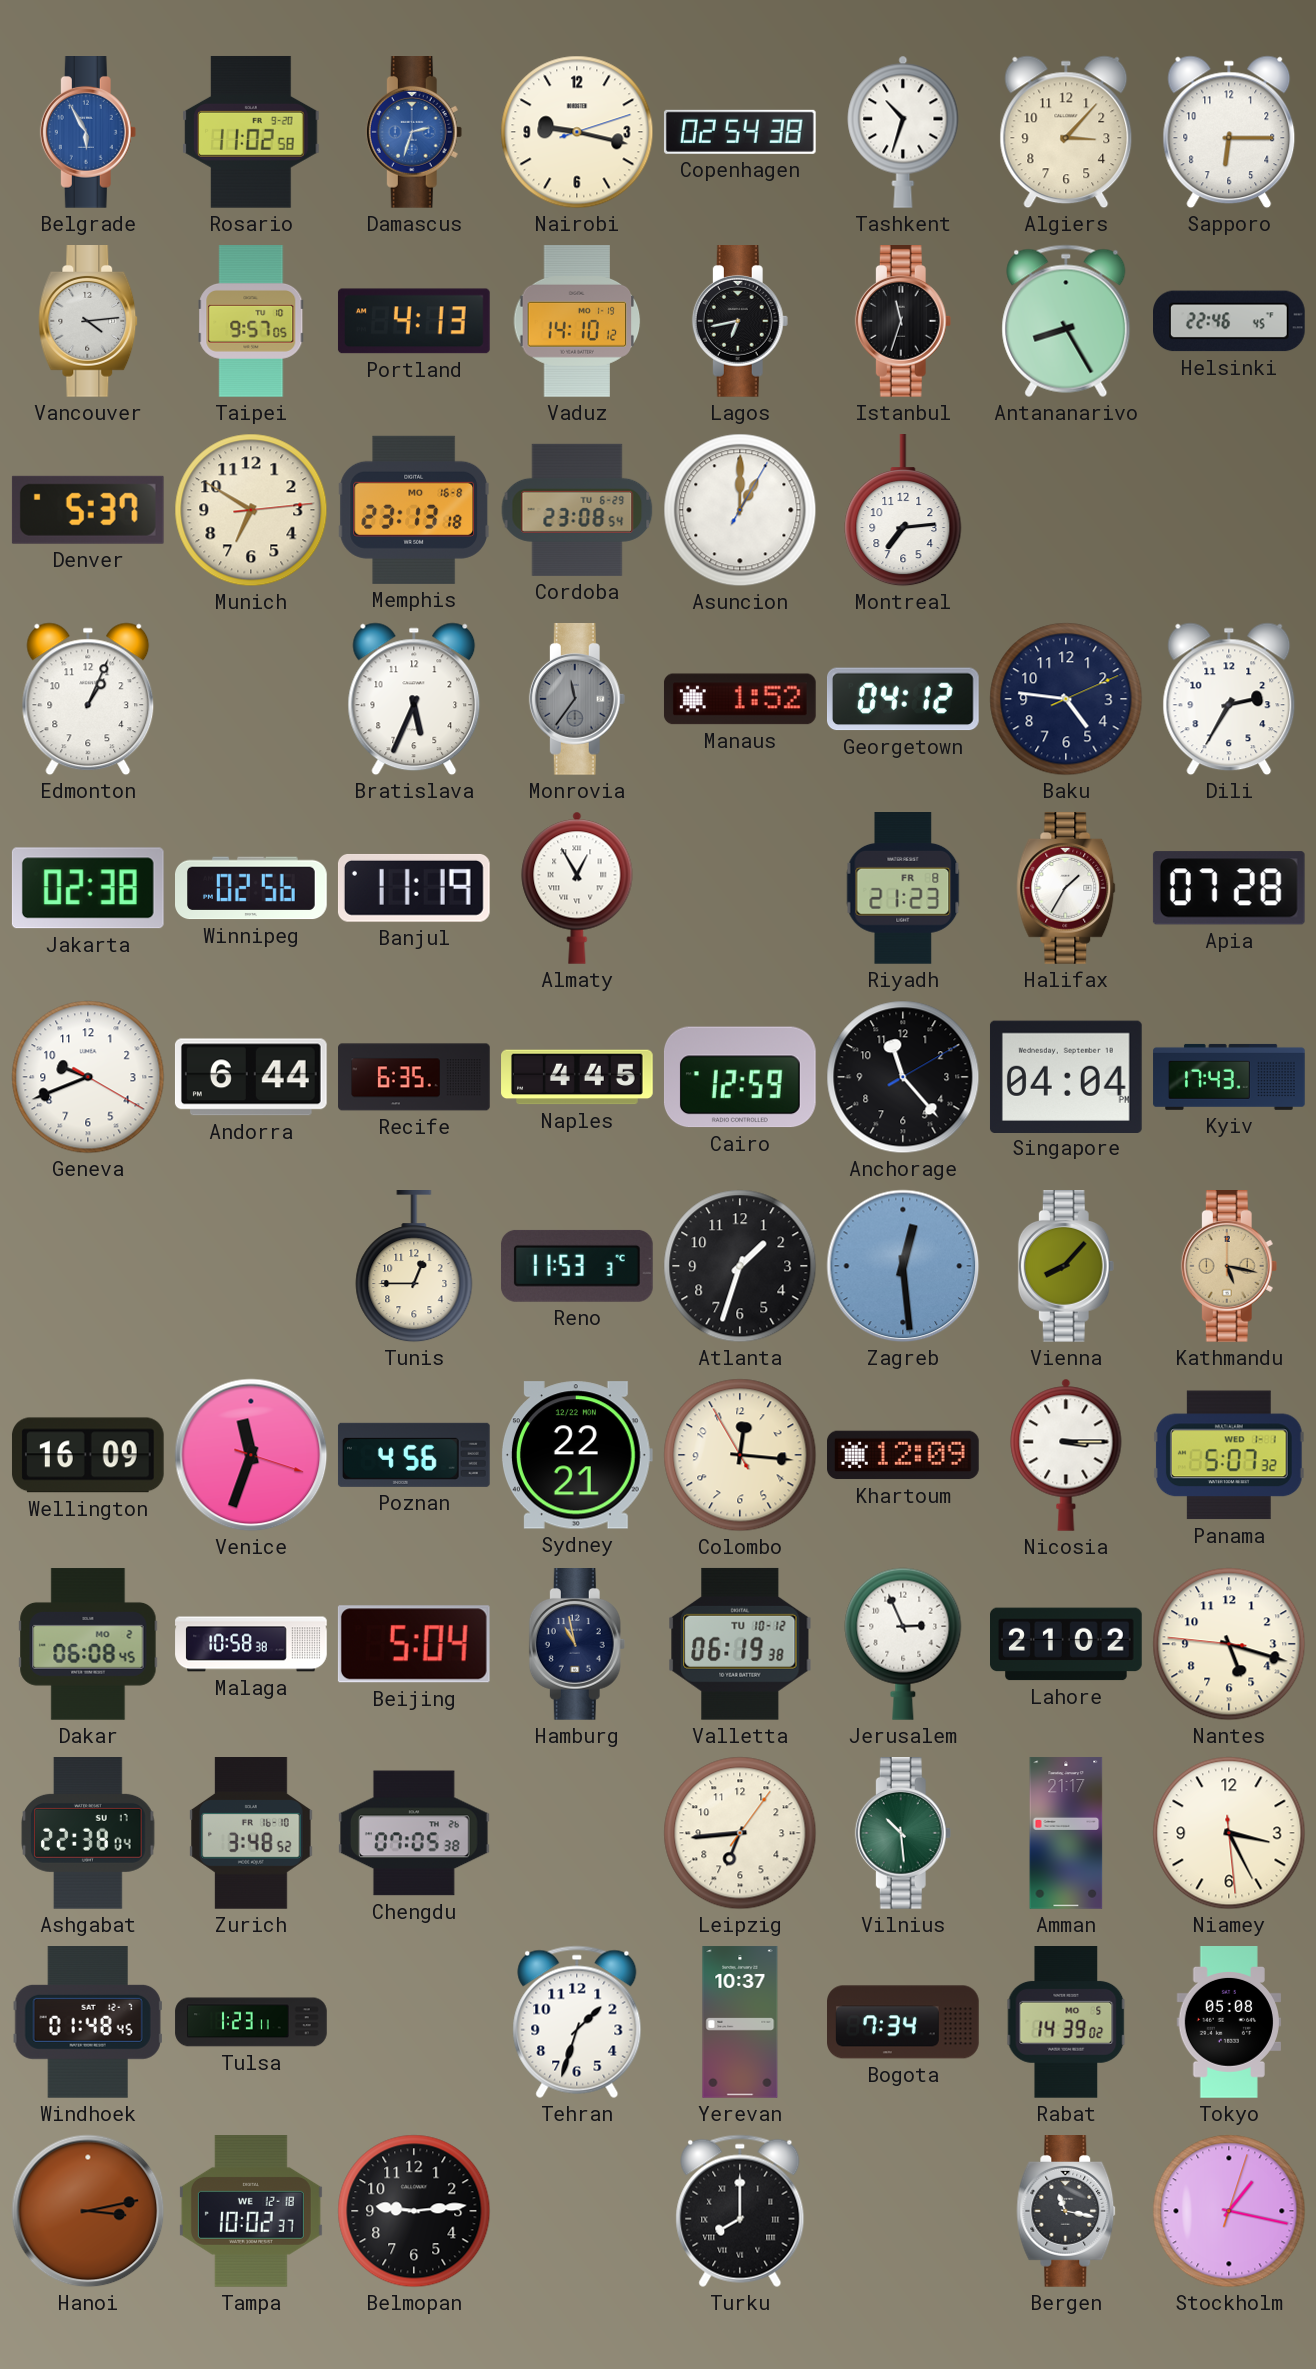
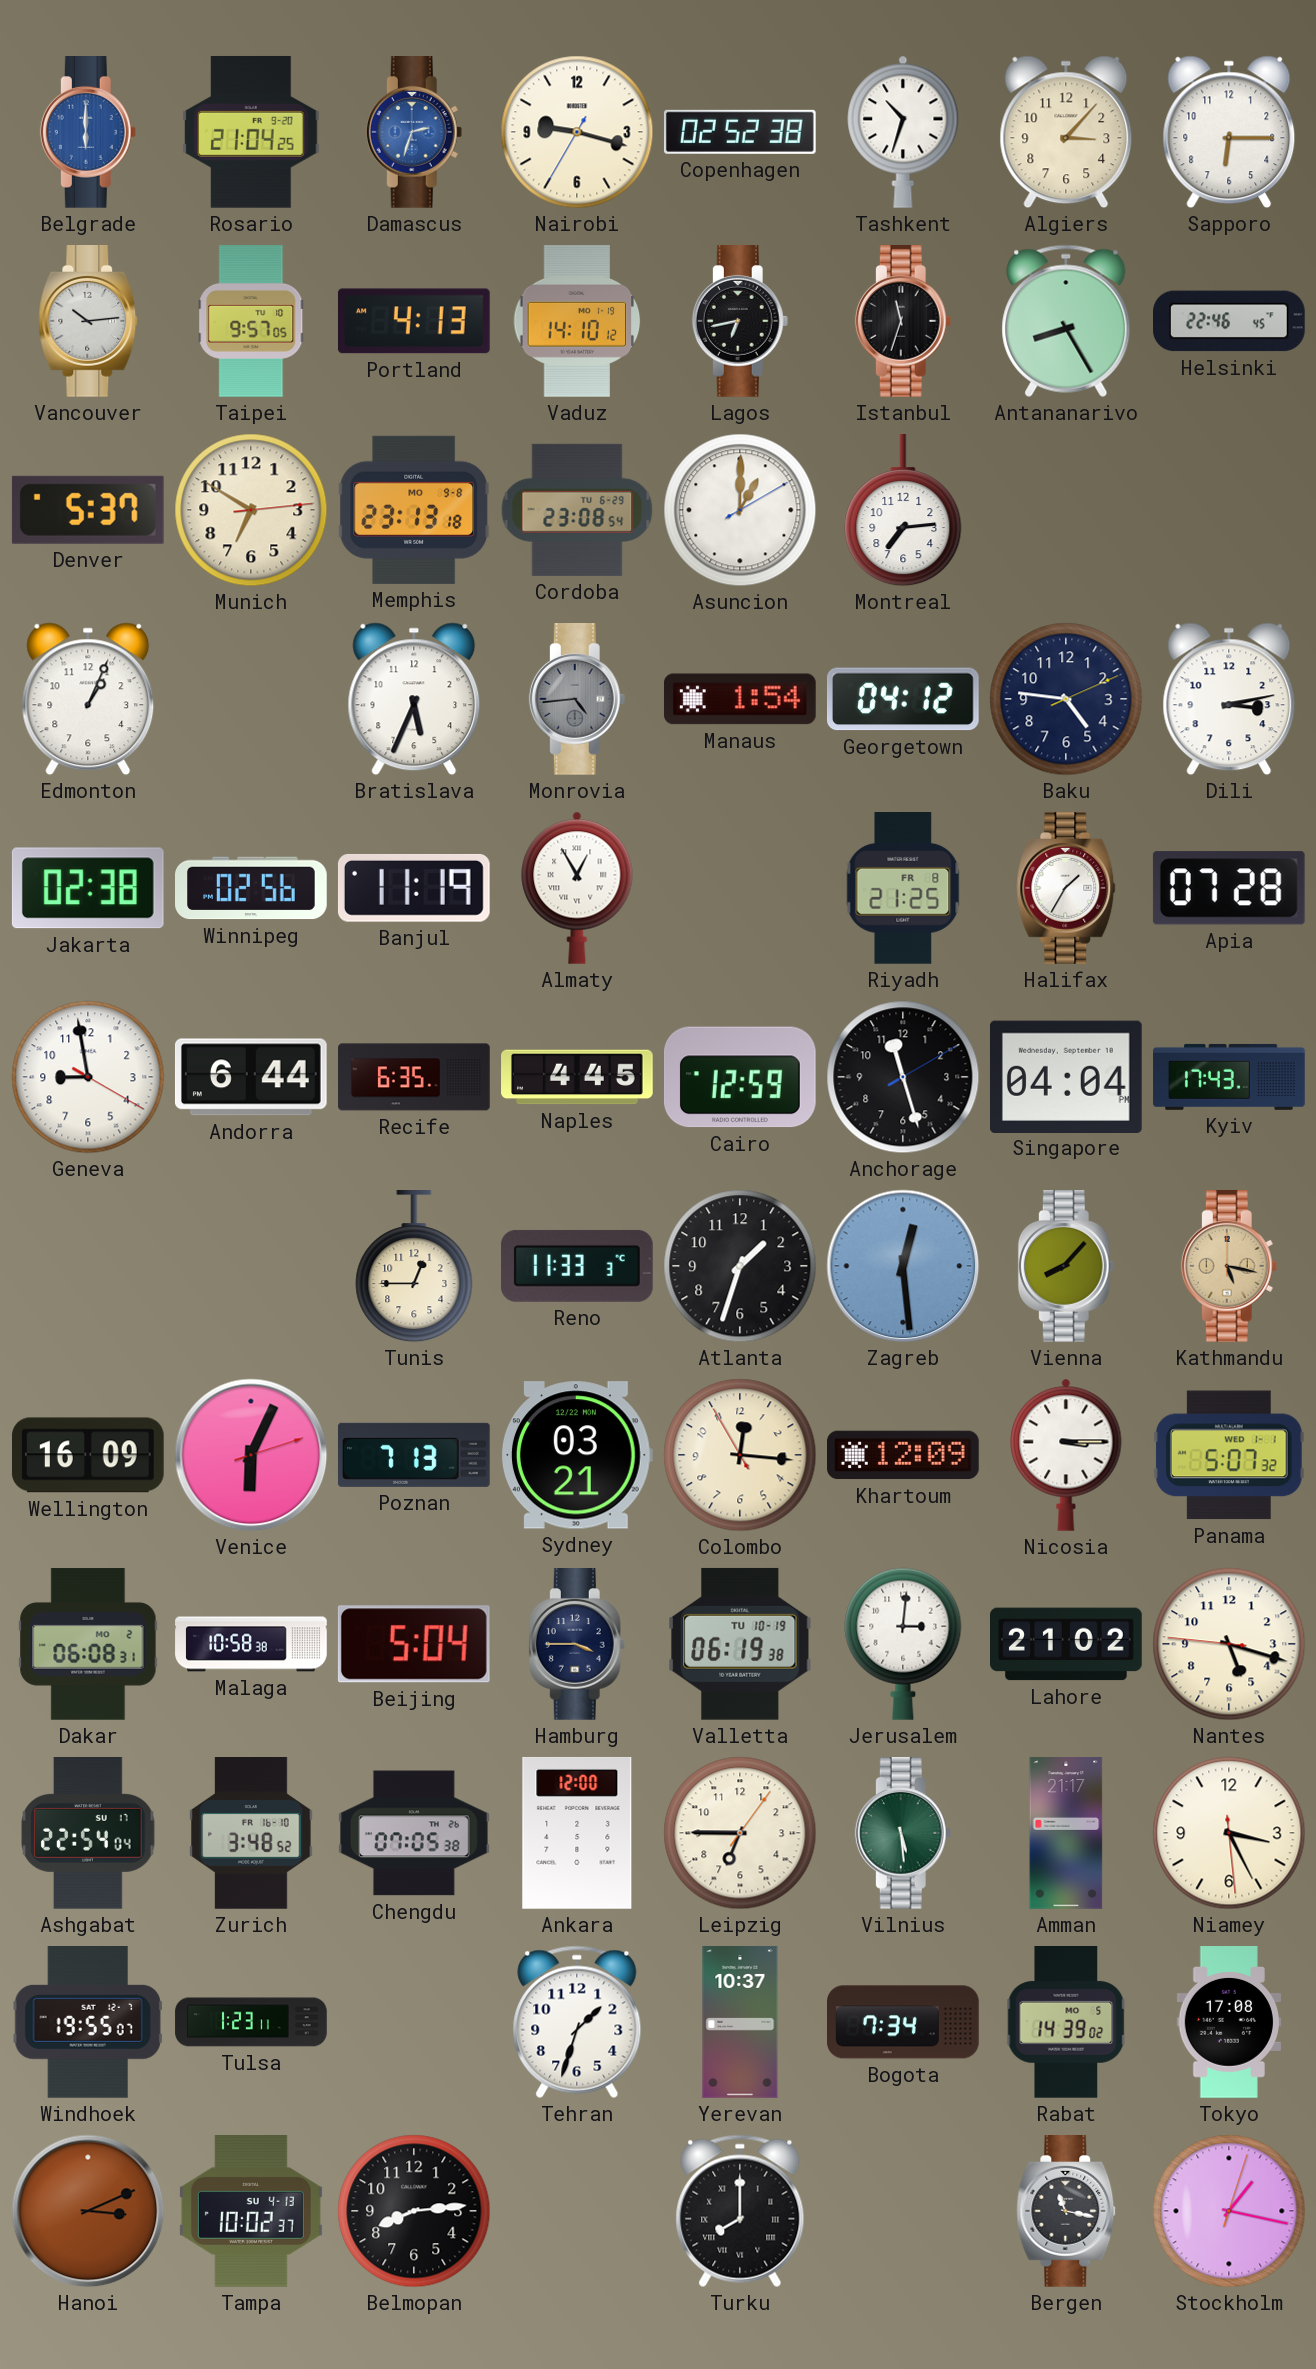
Belgrade: 5:55 -> 6:00
Rosario: 11:02 -> 21:04
Nairobi: 9:17:12 -> 9:17:35
Copenhagen: 02:54 -> 02:52
Vancouver: 4:14 -> 10:14
Memphis date: MO 16-8 -> MO 9-8
Asuncion: 1:00:05 -> 1:00:10
Monrovia: 11:36 -> 4:44
Manaus: 1:52 -> 1:54
Dili: 2:35 -> 3:13
Riyadh: 21:23 -> 21:25
Geneva: 9:41 -> 8:58
Anchorage: 11:23 -> 11:27
Reno: 11:53 -> 11:33
Venice: 11:33 -> 6:04
Poznan: 4:56 -> 7:13
Sydney: 22:21 -> 03:21
Dakar: 06:08:45 -> 06:08:31
Hamburg: 10:58 -> 3:45
Valletta date: TU 10-12 -> TU 10-19
Jerusalem: 2:56 -> 3:01
Ashgabat: 22:38 -> 22:54
Ankara: none -> 12:00
Leipzig: 6:44 -> 6:45
Vilnius: 10:29 -> 5:29
Windhoek: 01:48 -> 19:55
Tokyo: 05:08 -> 17:08
Hanoi: 3:13 -> 3:11
Tampa date: WE 12-18 -> SU 4-13
Belmopan: 9:14 -> 8:14
